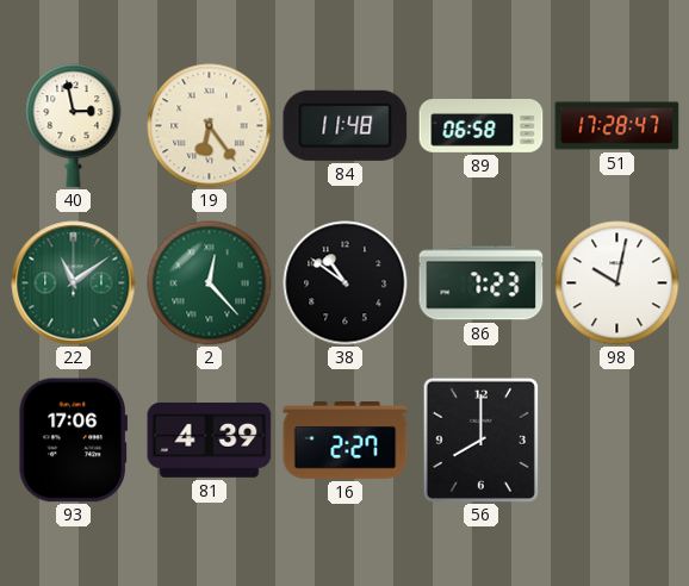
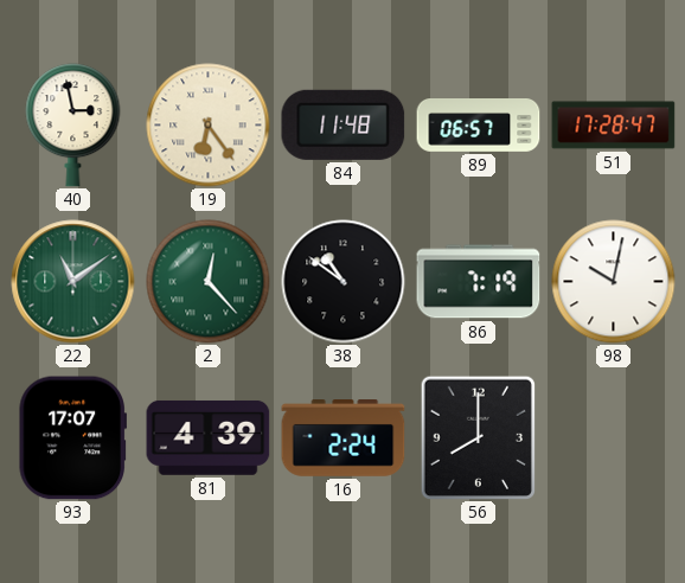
89: 06:58 -> 06:57
86: 7:23 -> 7:19
93: 17:06 -> 17:07
16: 2:27 -> 2:24
